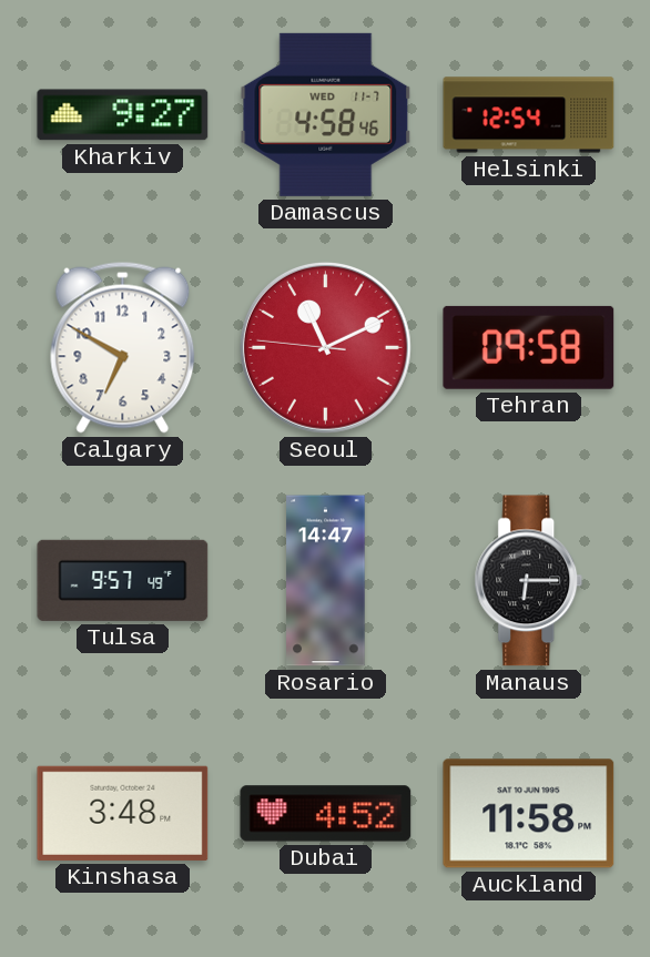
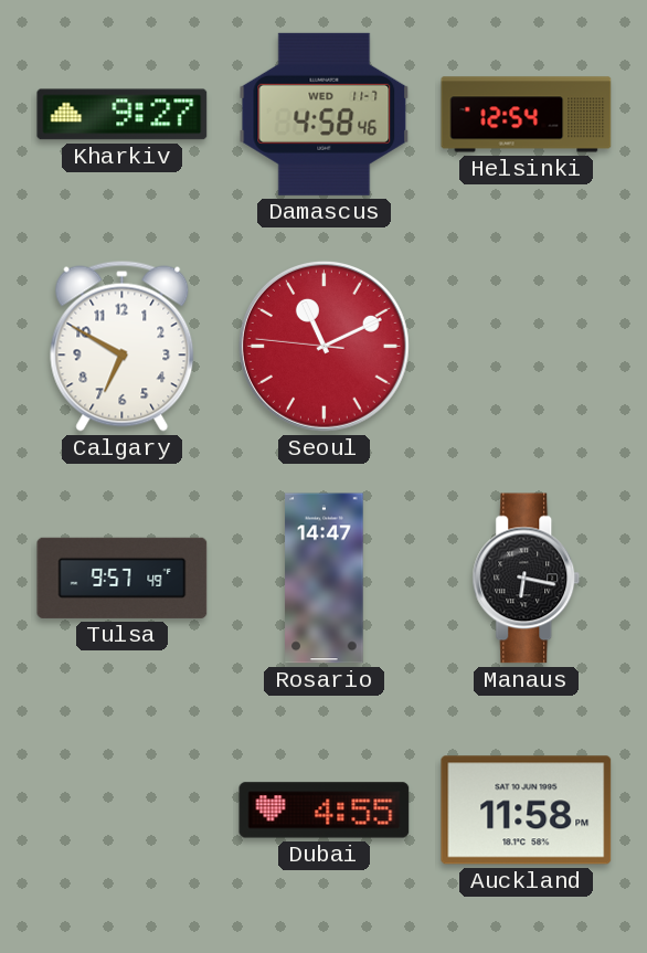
Tehran: 09:58 -> none
Manaus: 6:15 -> 6:17
Kinshasa: 3:48 -> none
Dubai: 4:52 -> 4:55
